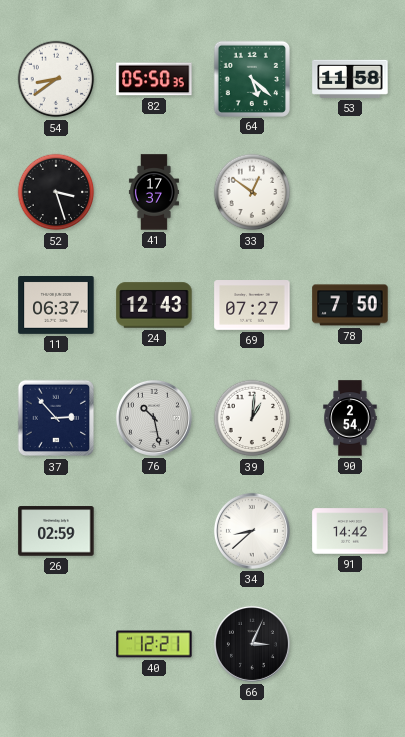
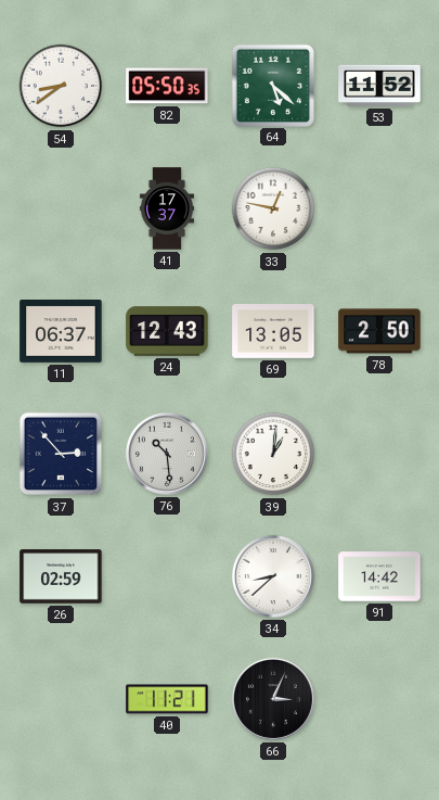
53: 11:58 -> 11:52
52: 3:27 -> none
33: 12:51 -> 12:47
69: 07:27 -> 13:05
78: 7:50 -> 2:50
76: 10:28 -> 10:29
90: 2:54 -> none
40: 12:21 -> 11:21
